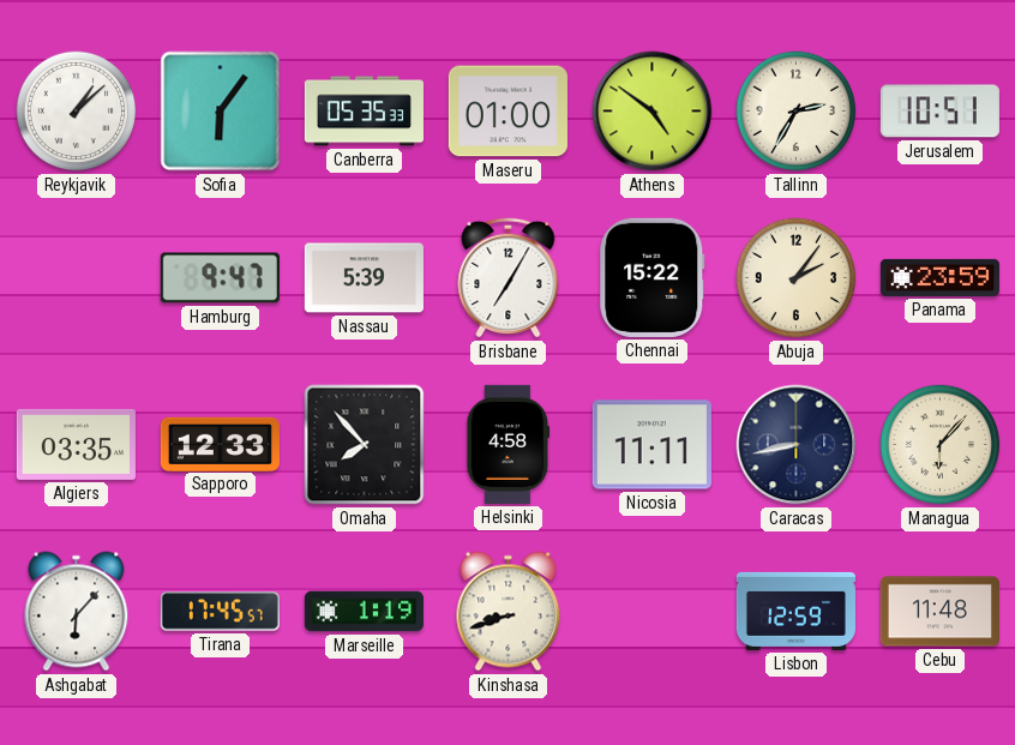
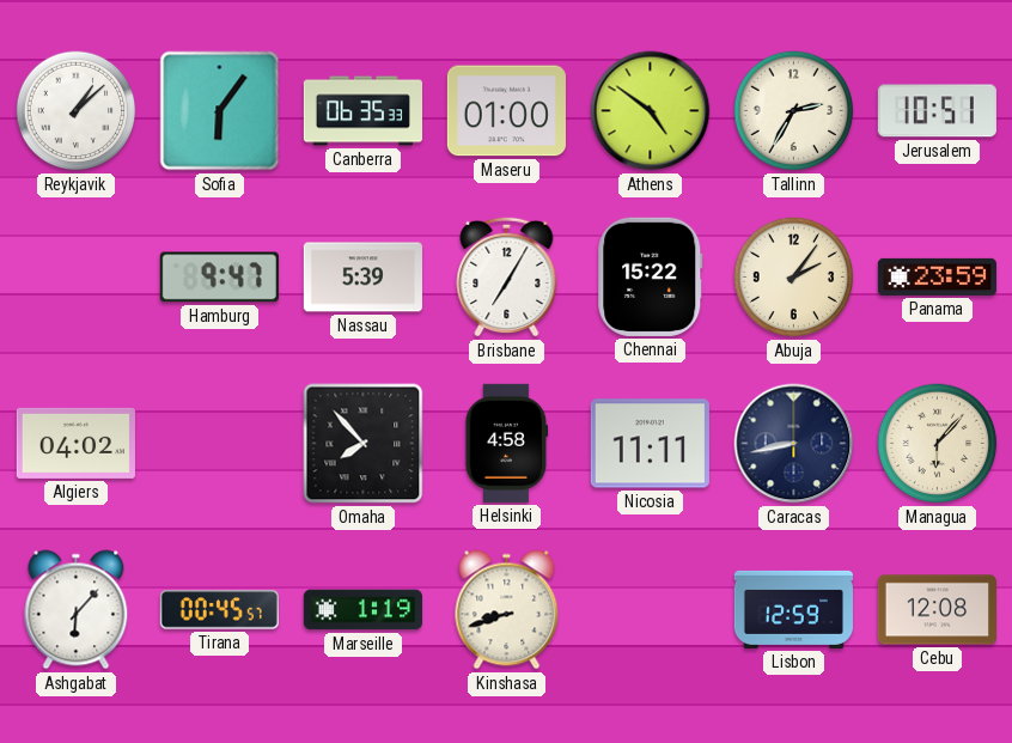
Canberra: 05:35 -> 06:35
Algiers: 03:35 -> 04:02
Sapporo: 12:33 -> none
Tirana: 17:45 -> 00:45
Cebu: 11:48 -> 12:08
